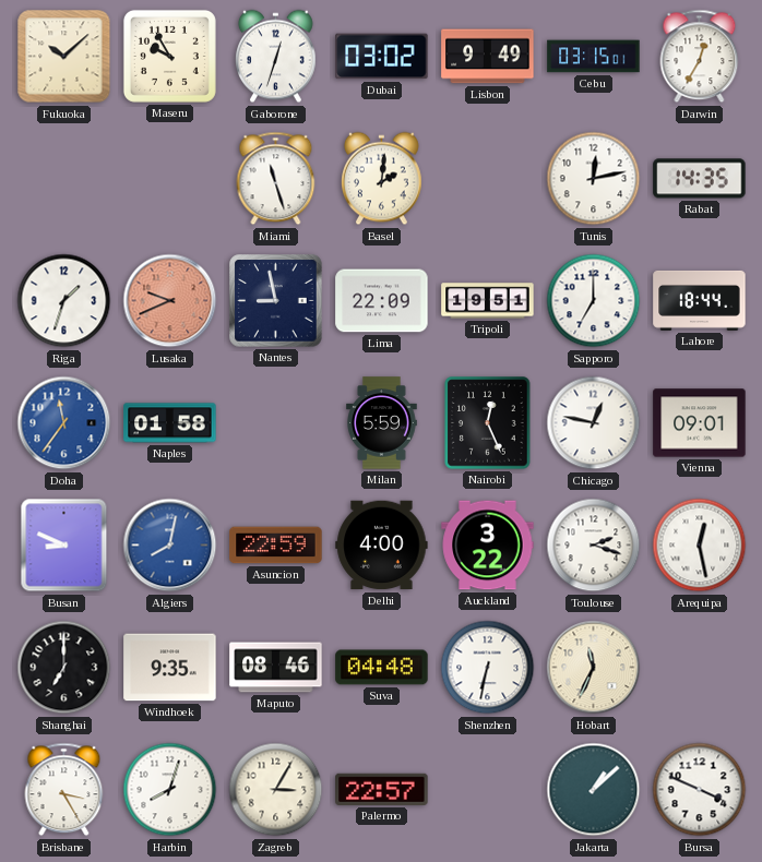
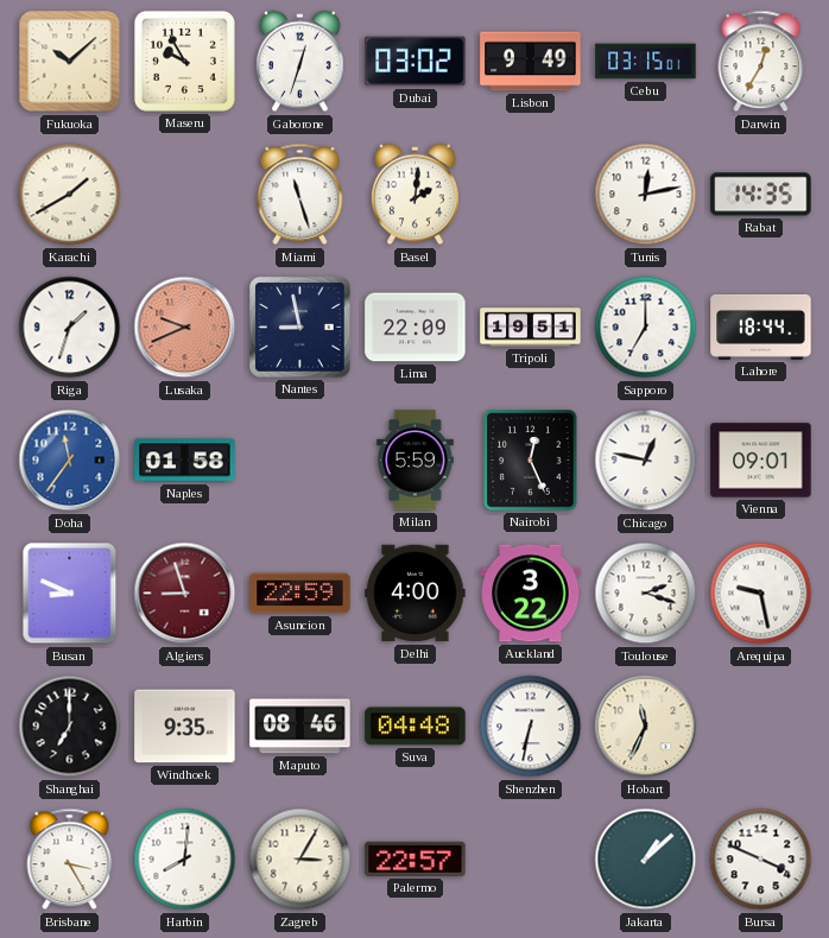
Karachi: none -> 1:40
Algiers: 8:02 -> 8:57
Algiers dial: blue -> burgundy
Arequipa: 12:28 -> 9:28
Harbin: 8:03 -> 8:01
